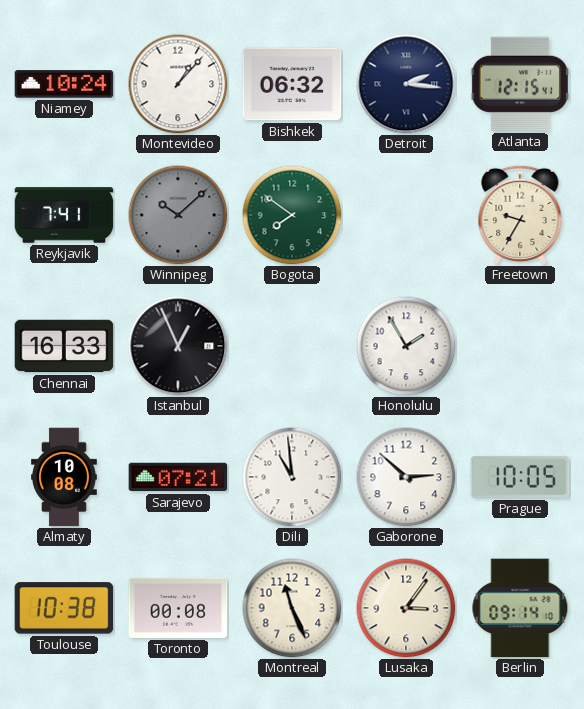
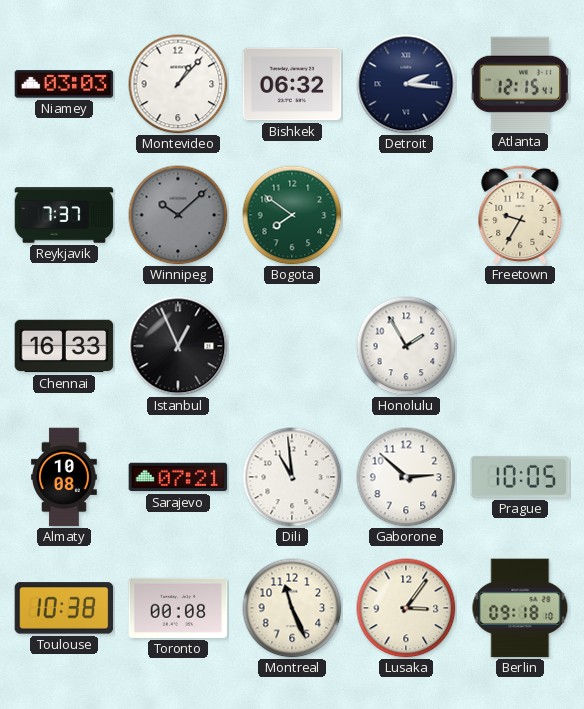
Niamey: 10:24 -> 03:03
Reykjavik: 7:41 -> 7:37
Berlin: 09:14 -> 09:18
